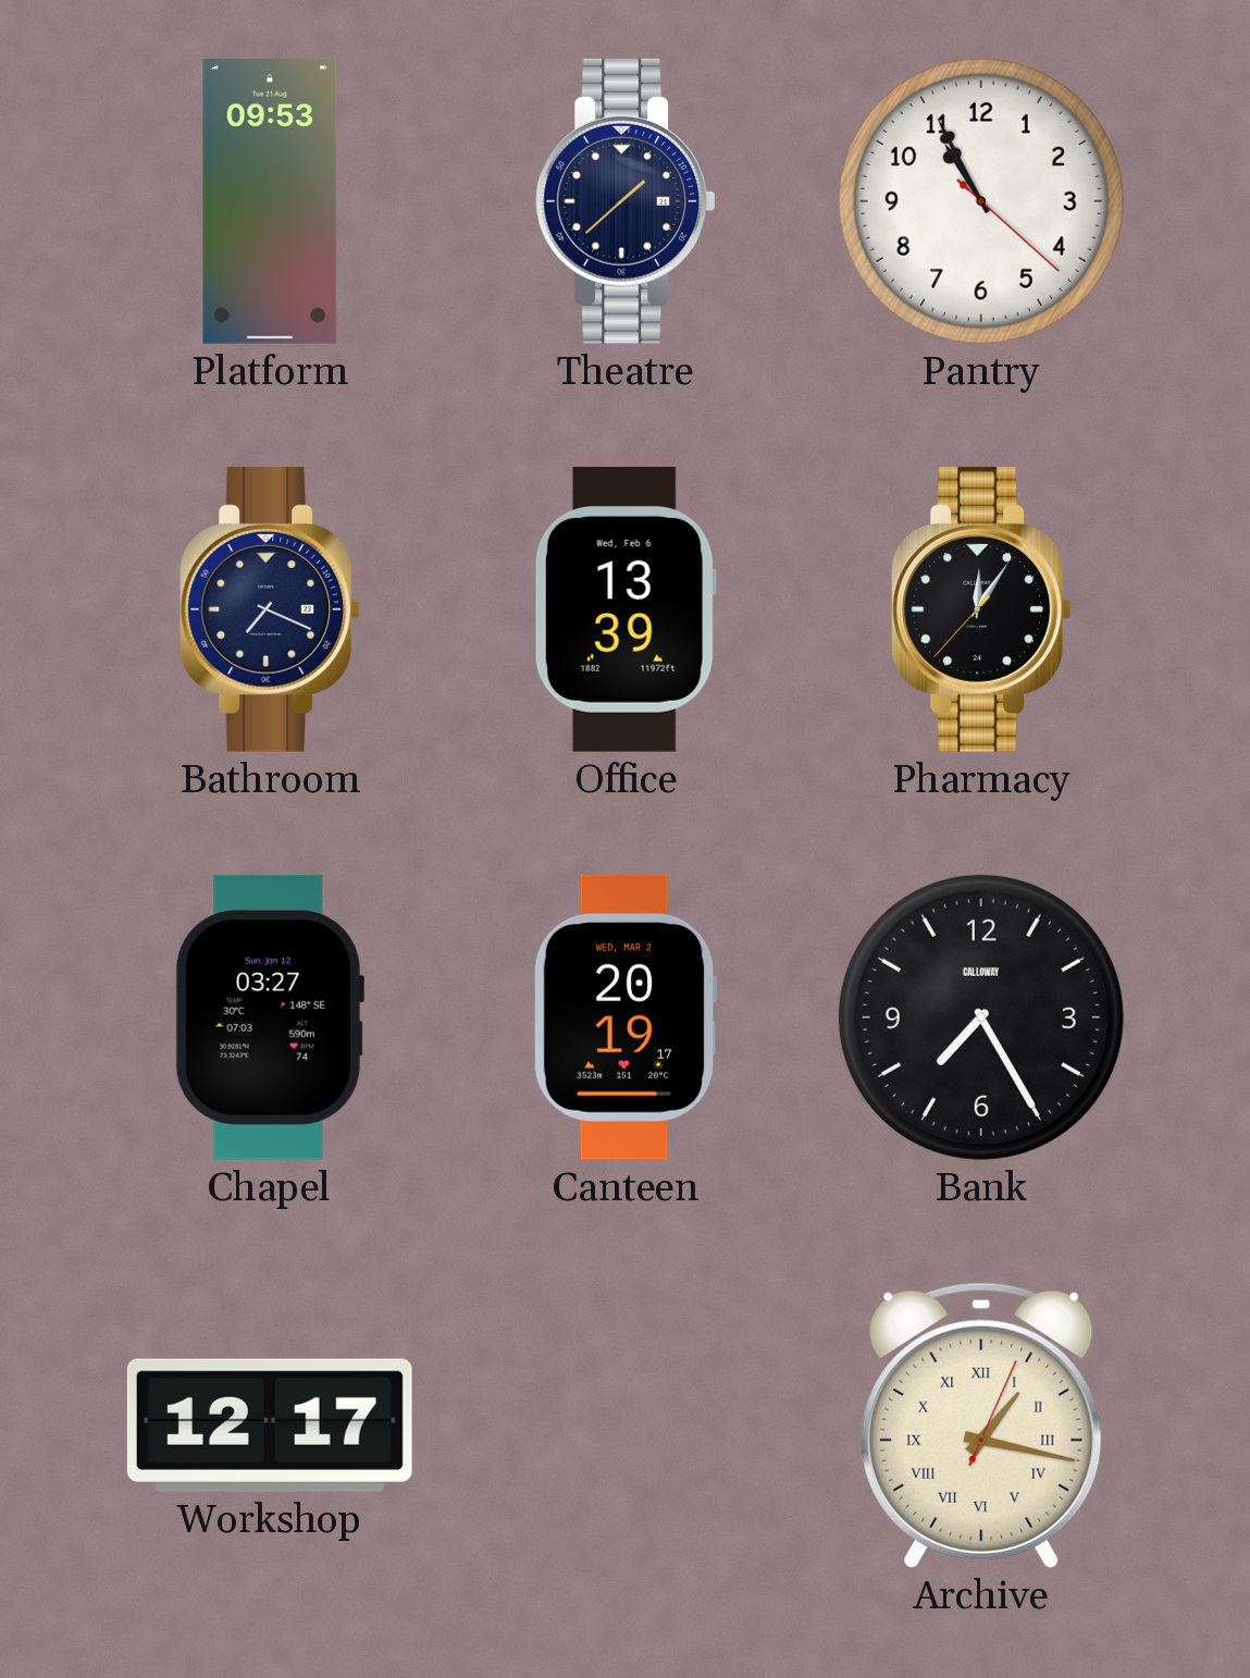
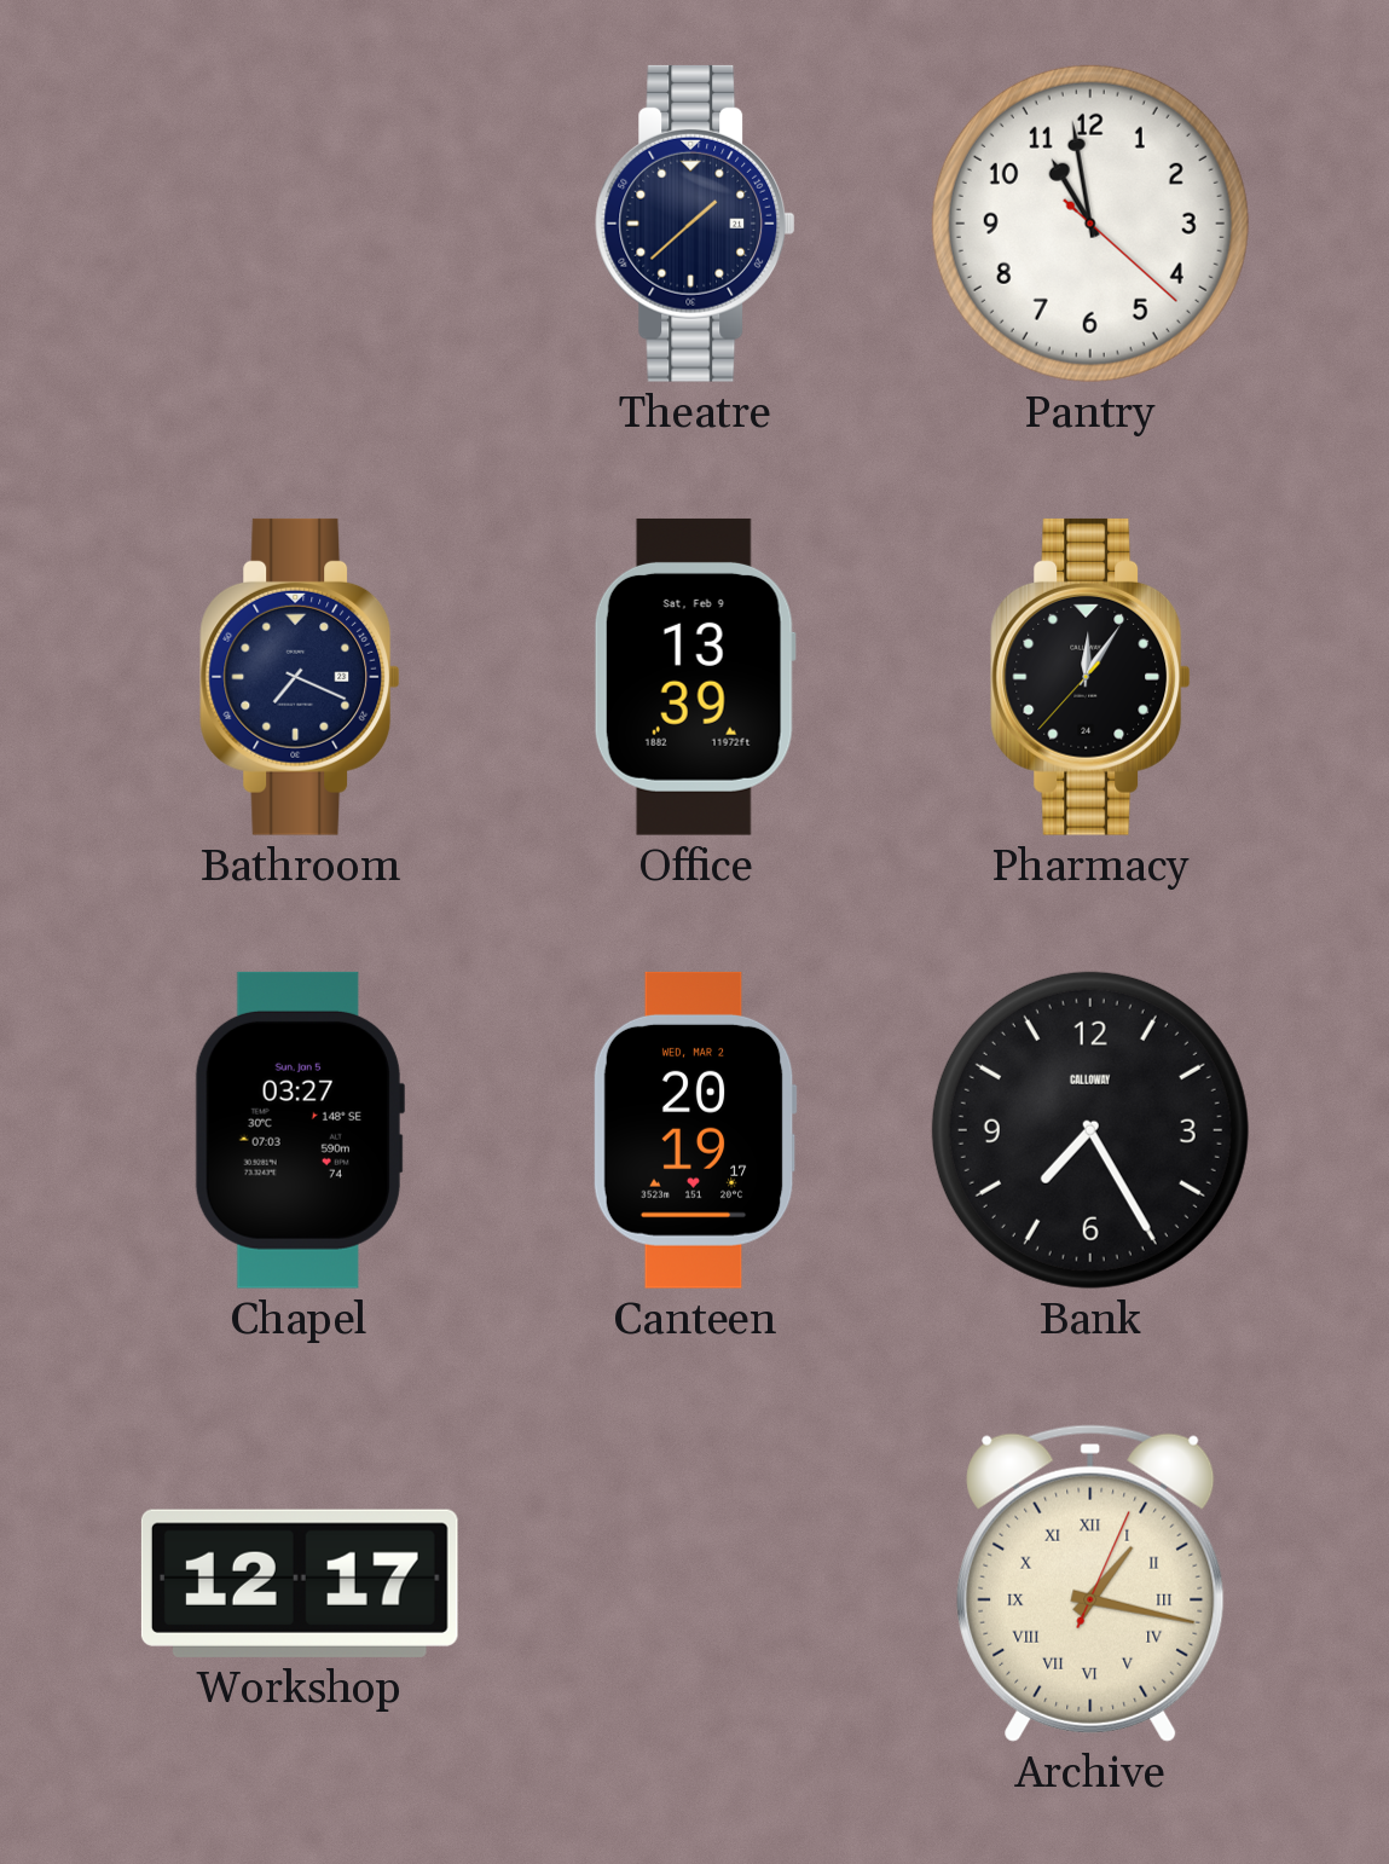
Platform: 09:53 -> none
Pantry: 10:55 -> 10:58
Office date: Wed, Feb 6 -> Sat, Feb 9
Chapel date: Sun, Jan 12 -> Sun, Jan 5
